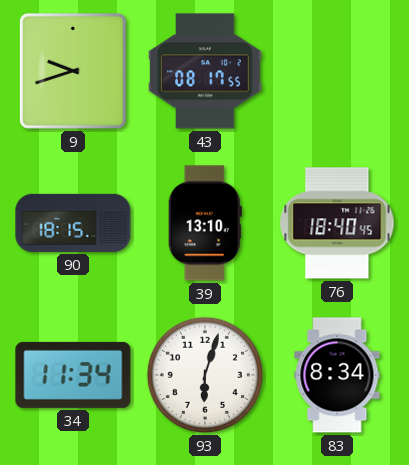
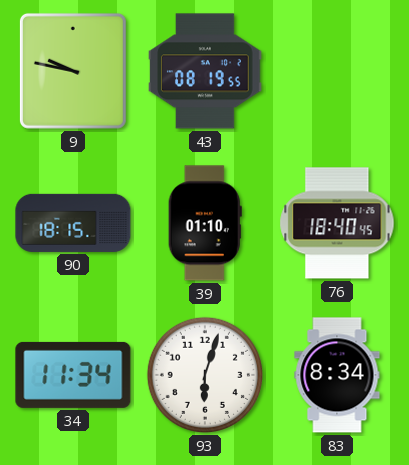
9: 9:42 -> 9:47
43: 08:17 -> 08:19
39: 13:10 -> 01:10
